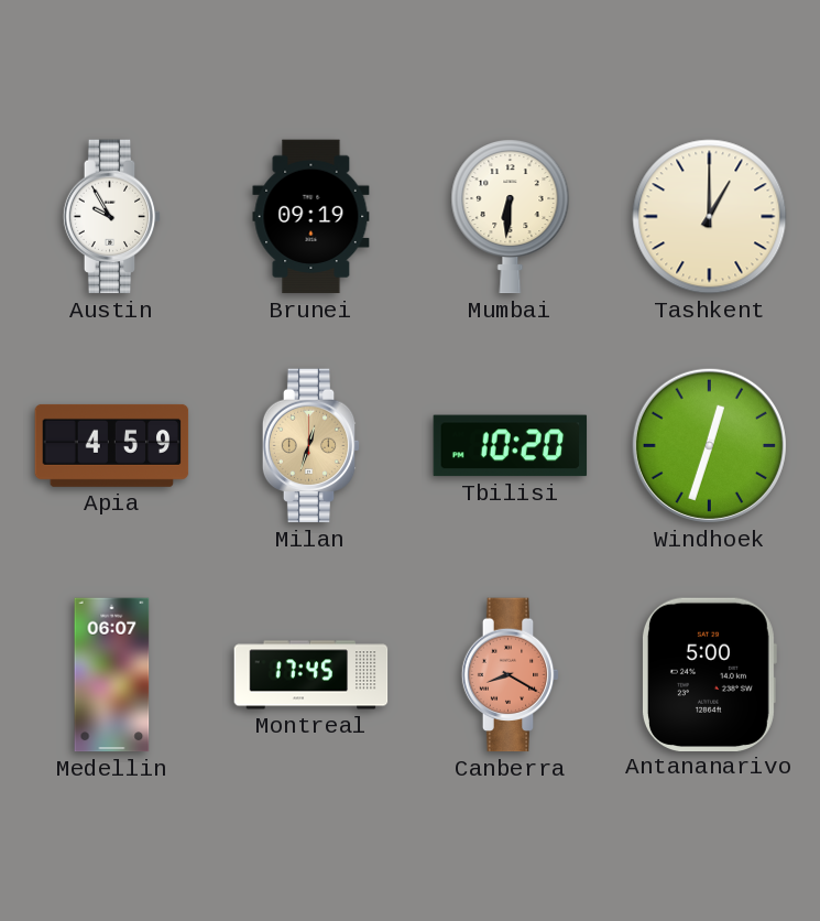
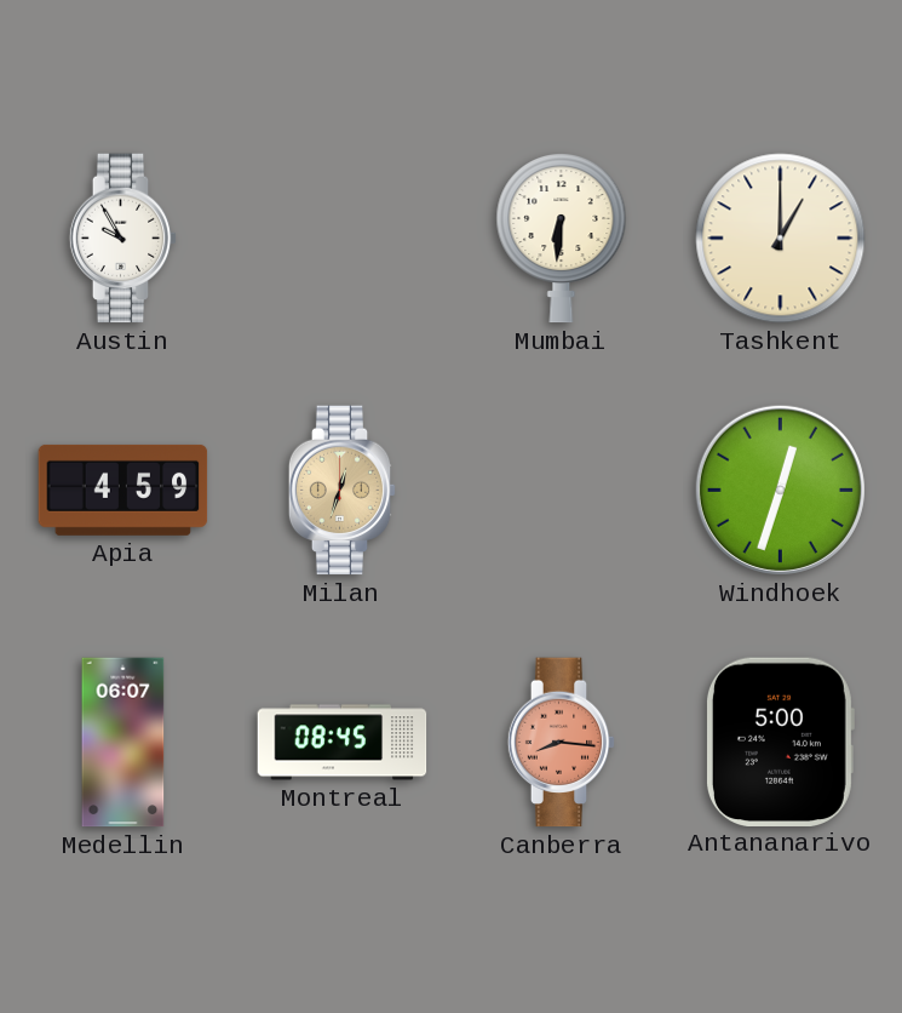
Brunei: 09:19 -> none
Tbilisi: 10:20 -> none
Montreal: 17:45 -> 08:45
Canberra: 8:20 -> 8:16
